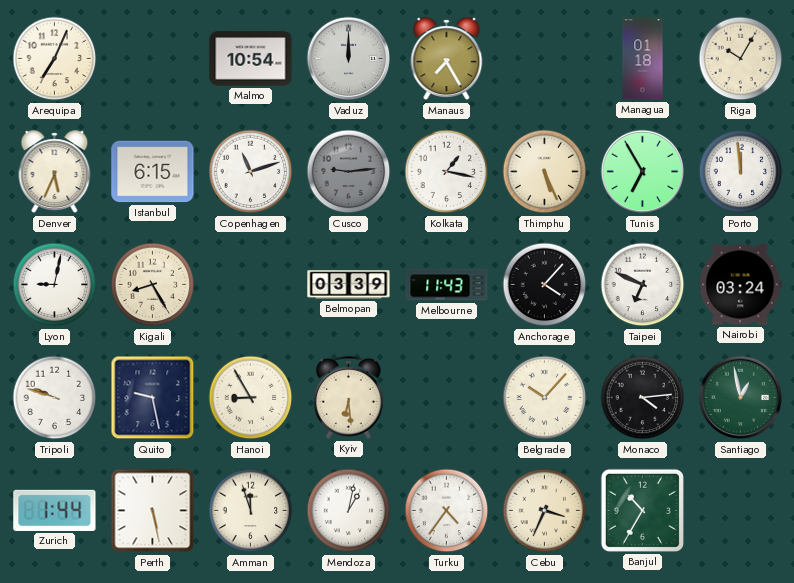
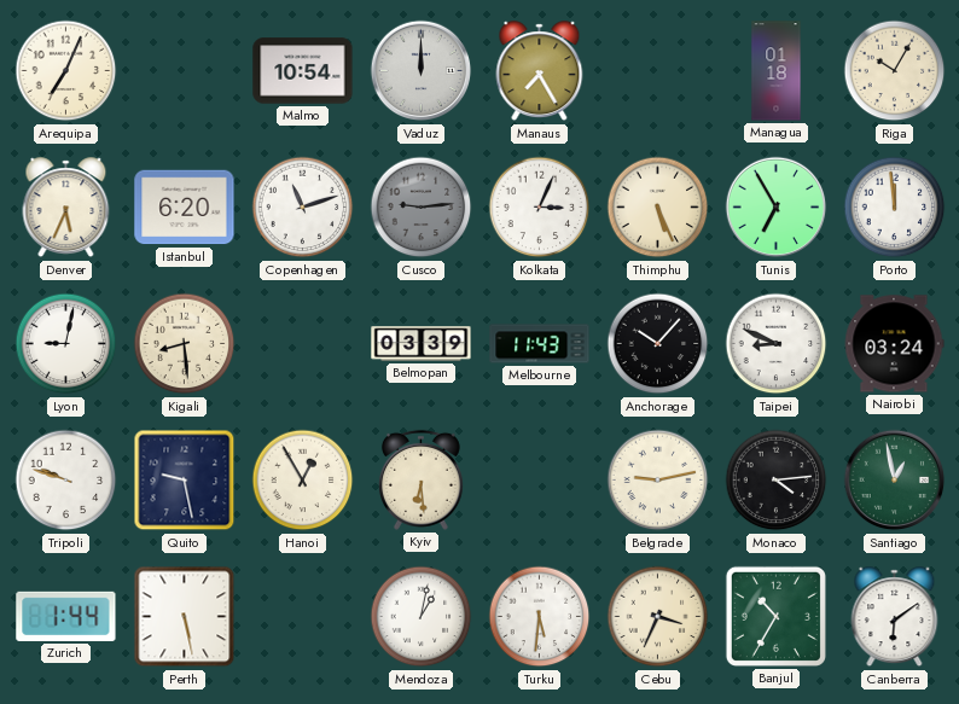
Istanbul: 6:15 -> 6:20
Kolkata: 1:17 -> 3:04
Kigali: 8:25 -> 8:29
Anchorage: 4:07 -> 10:07
Taipei: 6:49 -> 8:49
Hanoi: 8:55 -> 12:55
Belgrade: 10:07 -> 9:13
Amman: 11:57 -> none
Turku: 4:36 -> 5:31
Canberra: none -> 6:09
